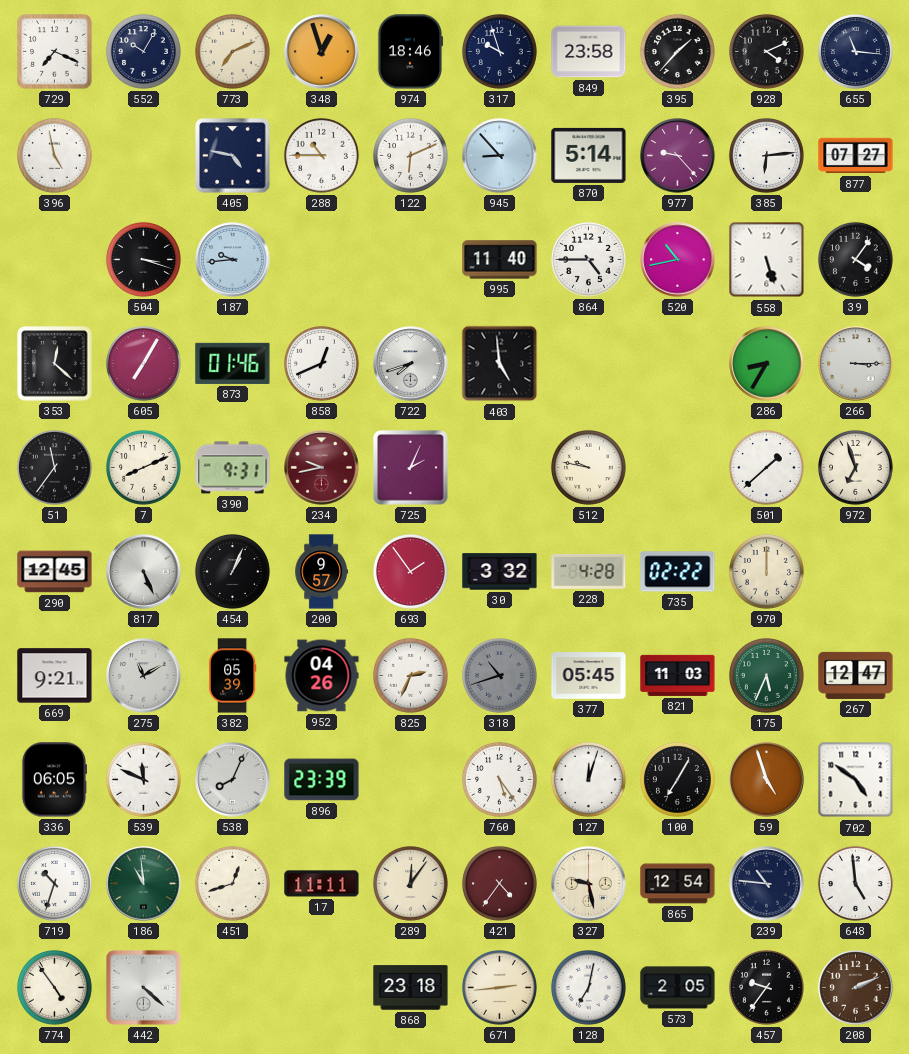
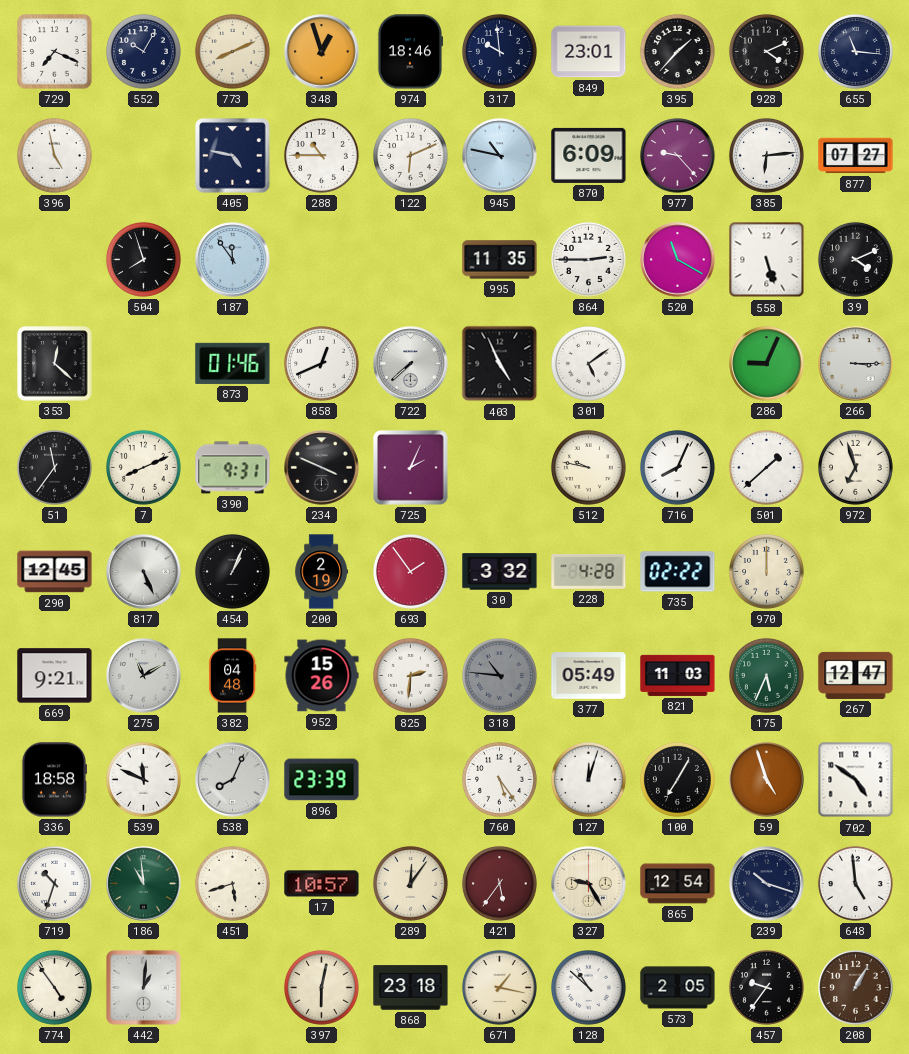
773: 7:11 -> 8:11
317: 9:57 -> 9:59
849: 23:58 -> 23:01
945: 8:53 -> 10:47
870: 5:14 -> 6:09
504: 3:18 -> 7:57
187: 9:44 -> 11:54
995: 11:40 -> 11:35
864: 4:45 -> 2:45
520: 10:43 -> 11:20
39: 4:06 -> 4:11
605: 7:05 -> none
722: 7:42 -> 7:38
403: 4:59 -> 4:56
301: none -> 5:09
286: 8:35 -> 9:04
234: 9:43 -> 3:49
234 dial: burgundy -> black
716: none -> 8:04
200: 9:57 -> 2:19
382: 05:39 -> 04:48
952: 04:26 -> 15:26
825: 2:34 -> 2:31
318: 10:42 -> 10:46
377: 05:45 -> 05:49
336: 06:05 -> 18:58
451: 12:42 -> 5:42
17: 11:11 -> 10:57
421: 4:36 -> 5:36
327: 9:28 -> 9:25
239: 10:46 -> 10:18
442: 4:22 -> 1:01
397: none -> 6:02
671: 2:44 -> 1:17
128: 7:02 -> 10:52
208: 2:11 -> 1:05
